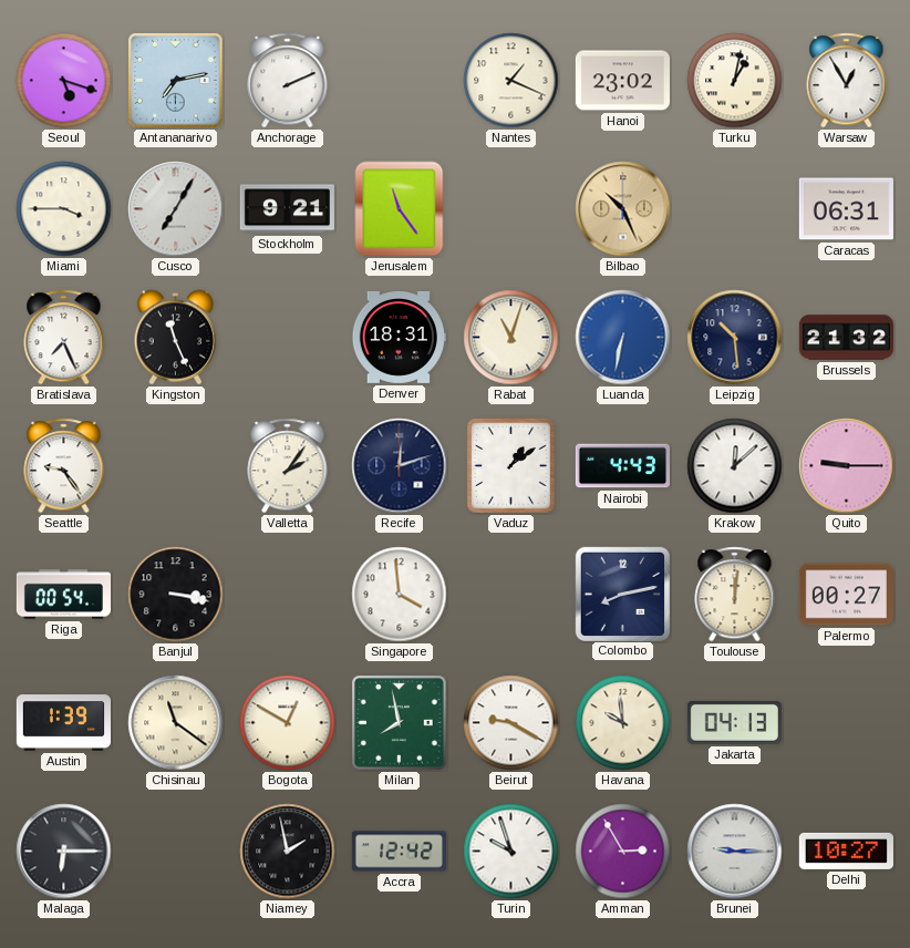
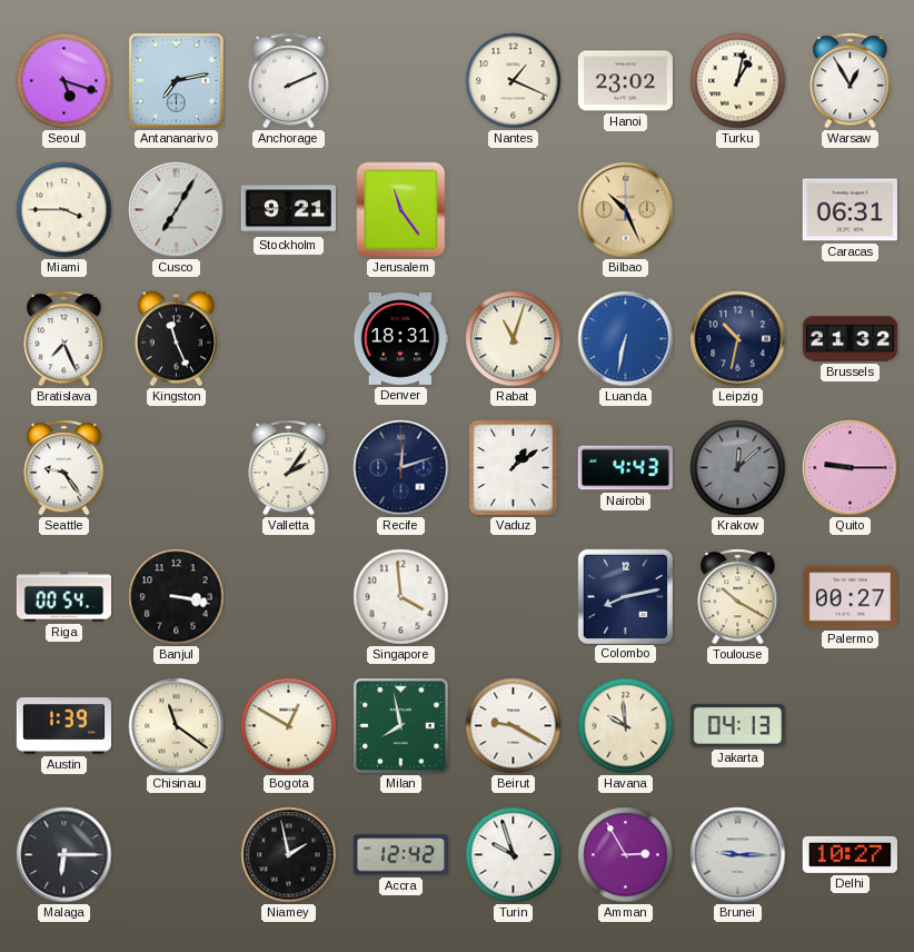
Leipzig: 10:29 -> 10:32
Krakow dial: white -> grey
Toulouse: 12:01 -> 10:20
